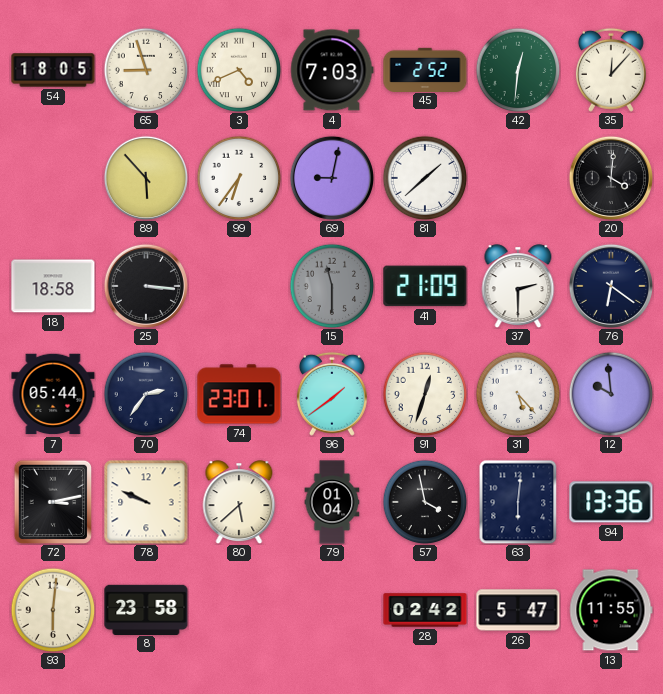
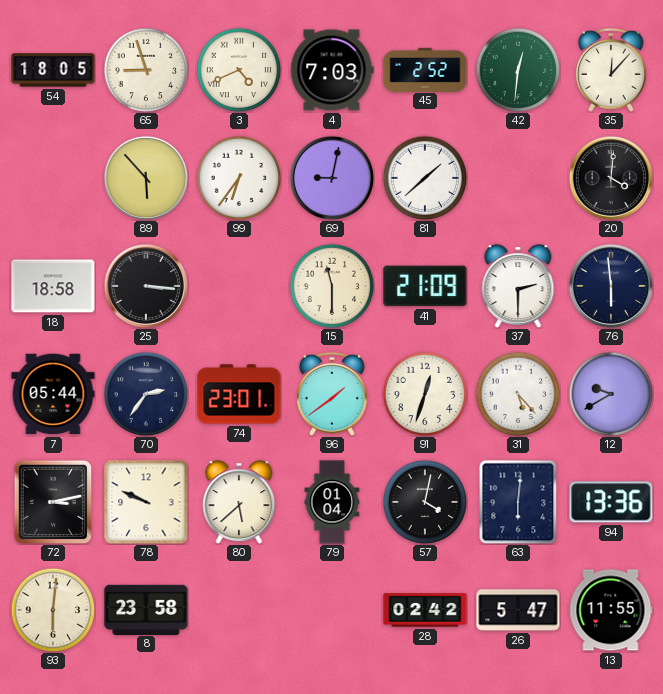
15 dial: grey -> cream
76: 6:21 -> 5:59
12: 9:59 -> 9:40
57: 3:58 -> 4:02
